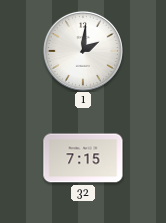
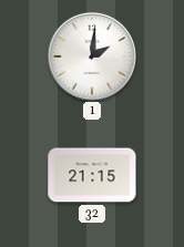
32: 7:15 -> 21:15
